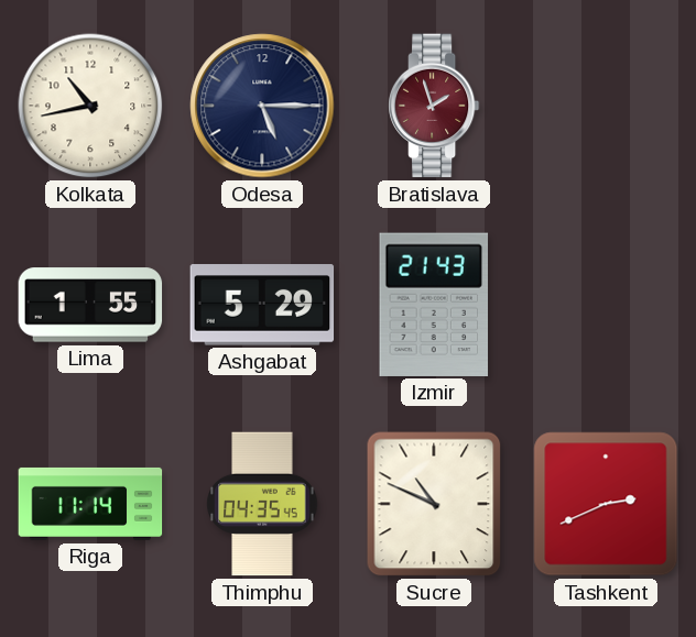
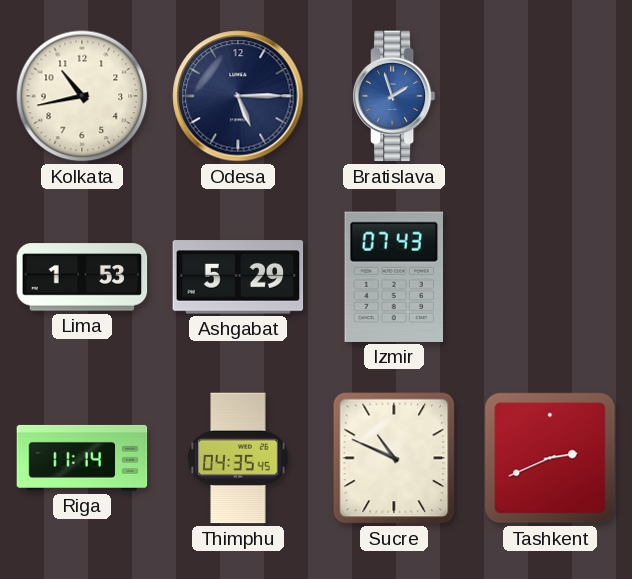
Bratislava dial: burgundy -> blue
Lima: 1:55 -> 1:53
Izmir: 21:43 -> 07:43
